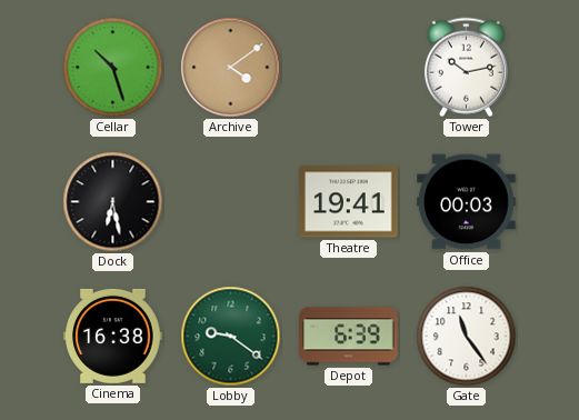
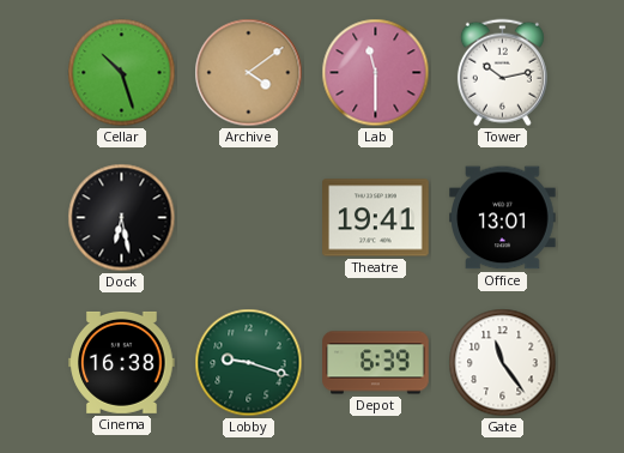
Lab: none -> 11:30
Office: 00:03 -> 13:01
Lobby: 9:21 -> 9:18
